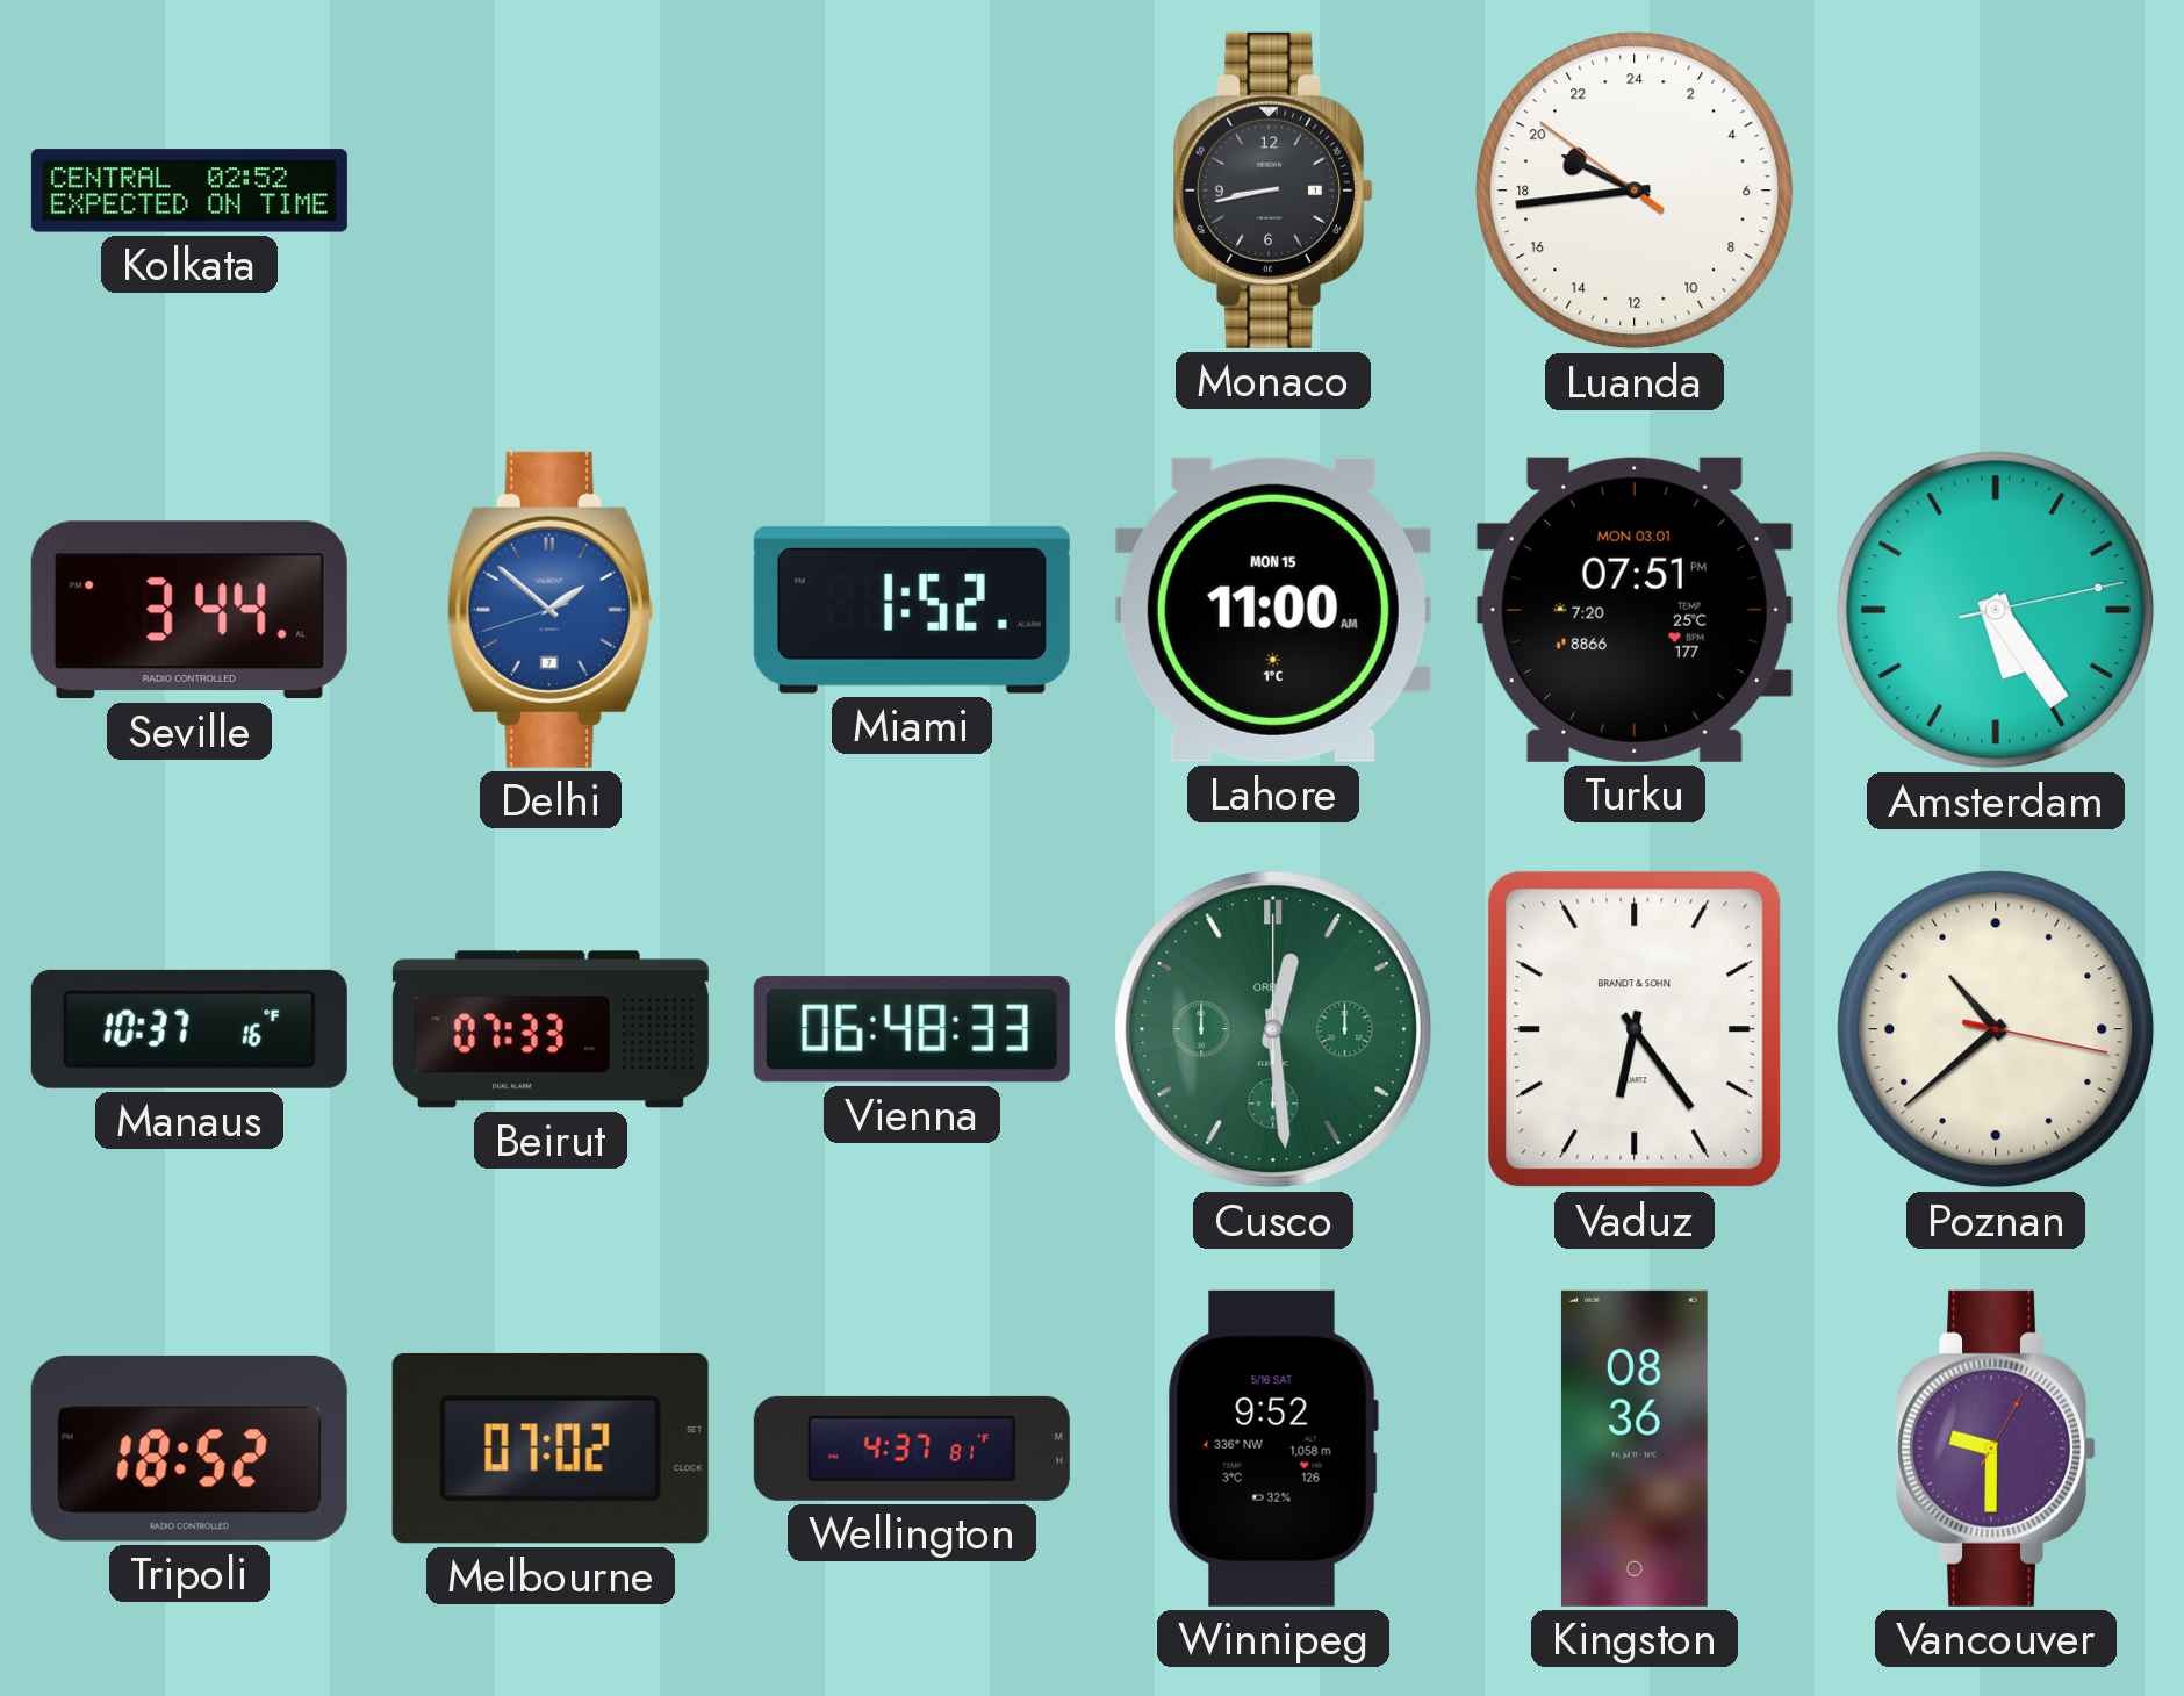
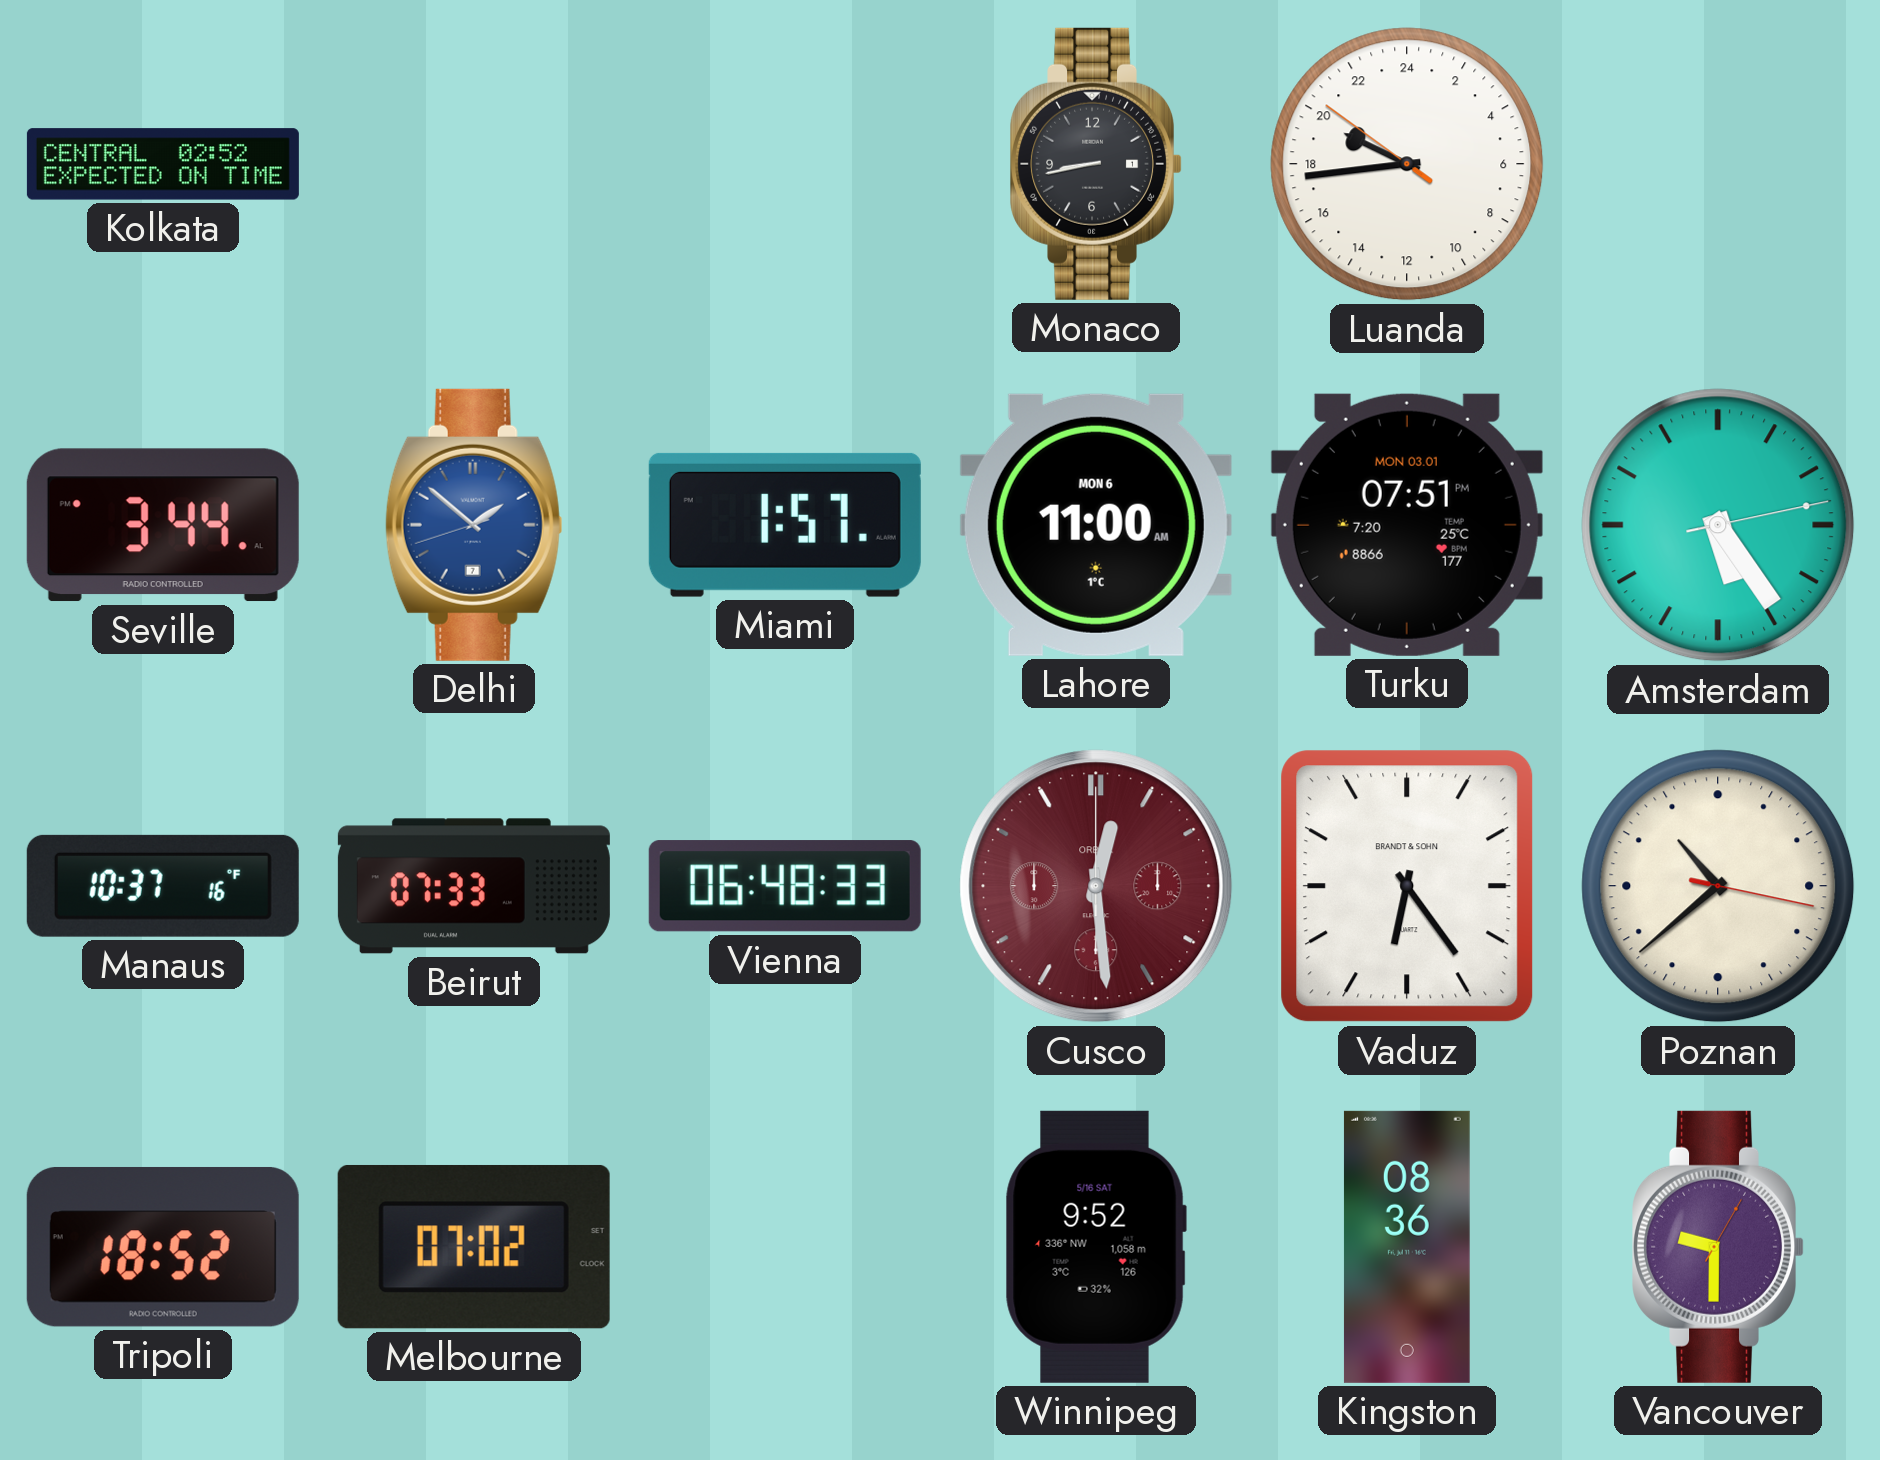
Miami: 1:52 -> 1:57
Lahore date: MON 15 -> MON 6
Cusco dial: green -> burgundy
Wellington: 4:37 -> none
